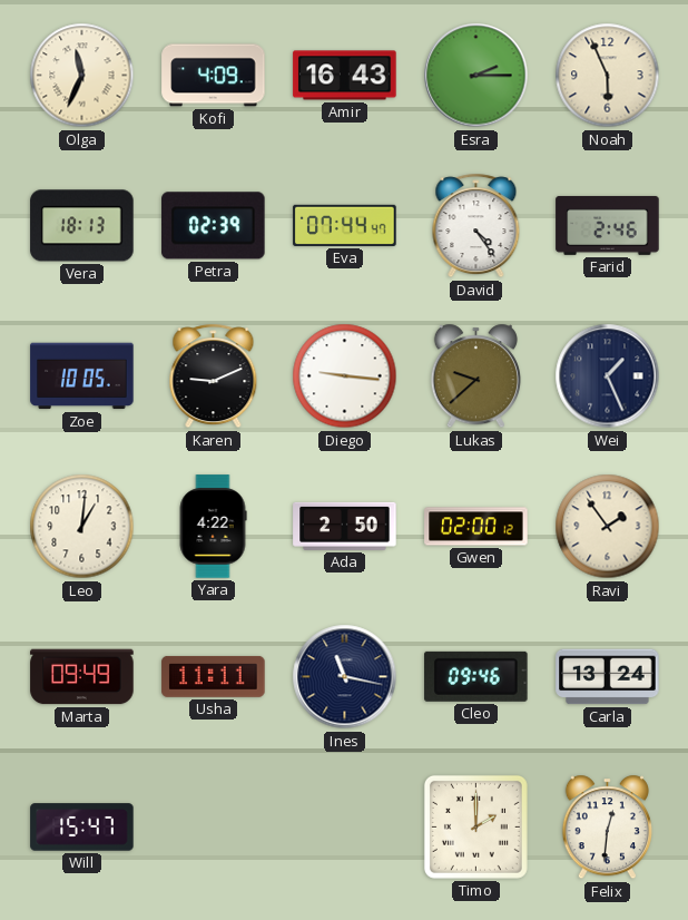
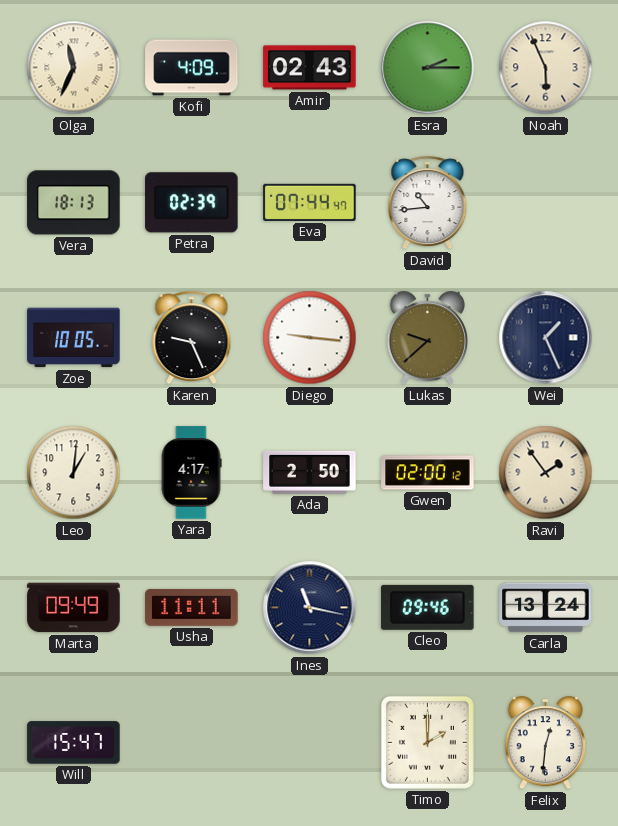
Amir: 16:43 -> 02:43
David: 4:24 -> 10:44
Farid: 2:46 -> none
Karen: 9:11 -> 9:26
Yara: 4:22 -> 4:17
